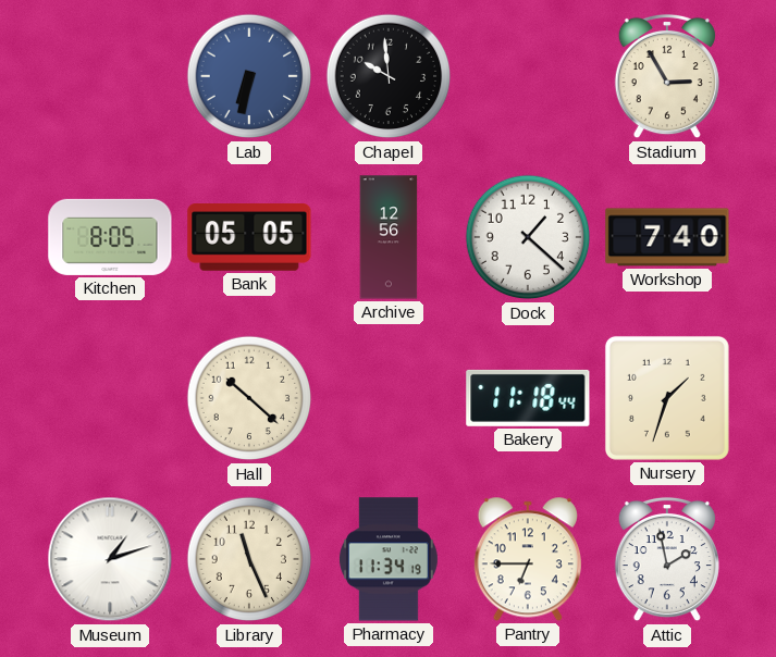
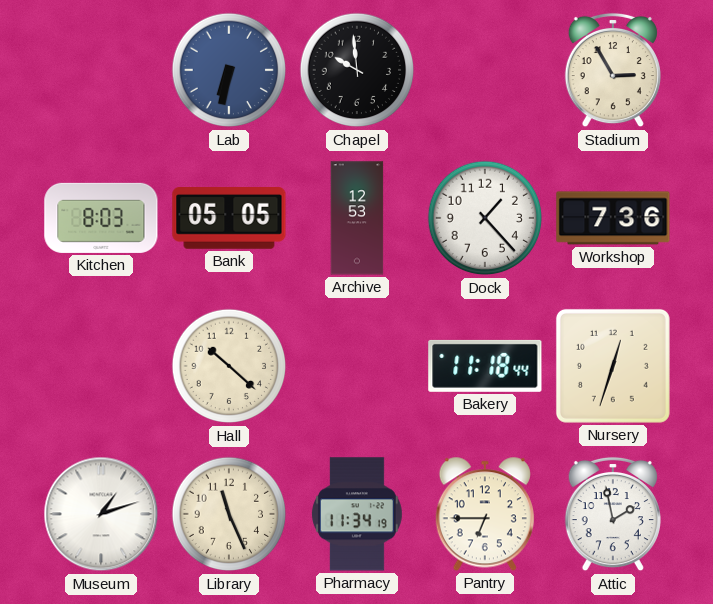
Kitchen: 8:05 -> 8:03
Archive: 12:56 -> 12:53
Dock: 1:22 -> 1:23
Workshop: 7:40 -> 7:36
Nursery: 1:33 -> 12:33
